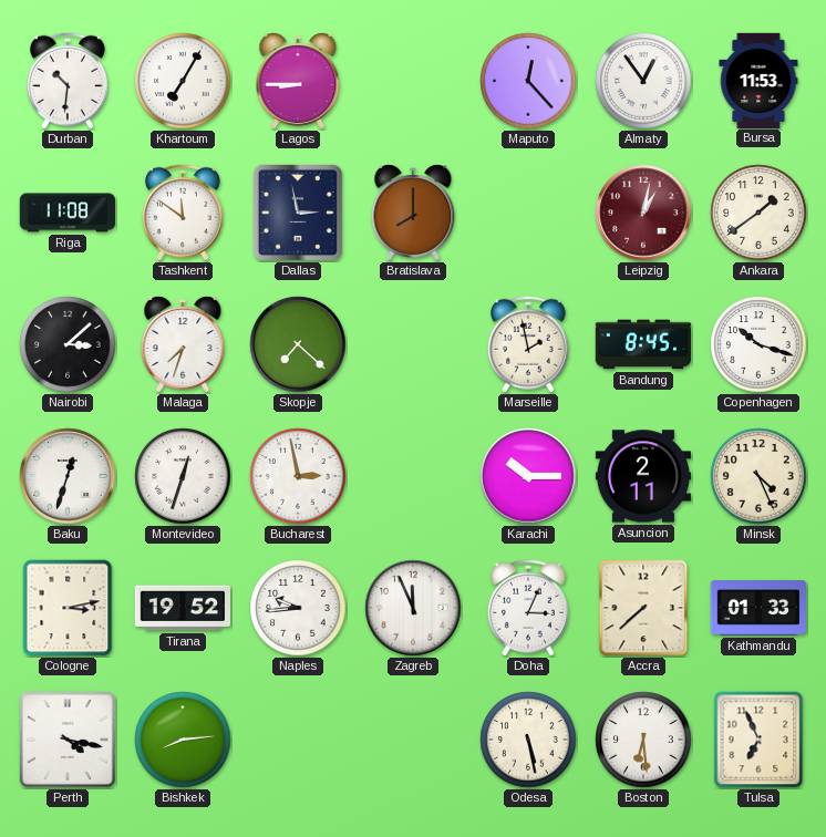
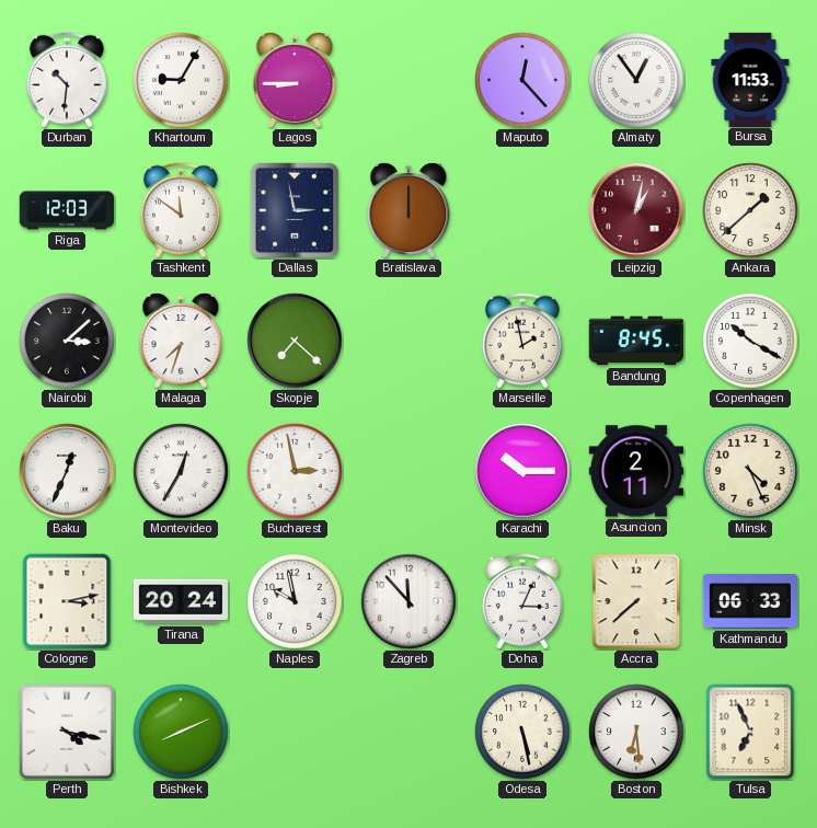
Khartoum: 7:05 -> 9:05
Riga: 11:08 -> 12:03
Bratislava: 8:00 -> 12:00
Ankara: 1:39 -> 1:38
Copenhagen: 10:18 -> 10:20
Baku: 12:33 -> 12:34
Montevideo: 12:33 -> 12:35
Tirana: 19:52 -> 20:24
Naples: 9:44 -> 9:58
Zagreb: 11:56 -> 11:53
Kathmandu: 01:33 -> 06:33
Bishkek: 8:14 -> 8:11
